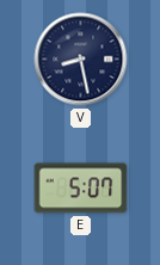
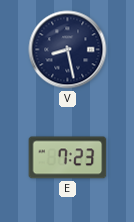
E: 5:07 -> 7:23
